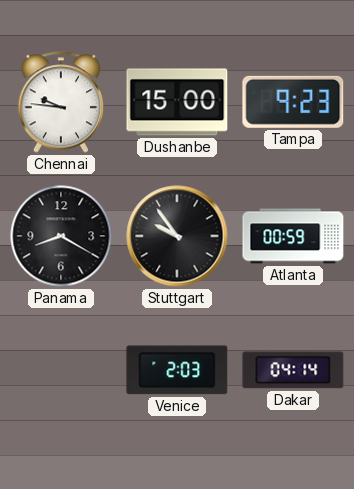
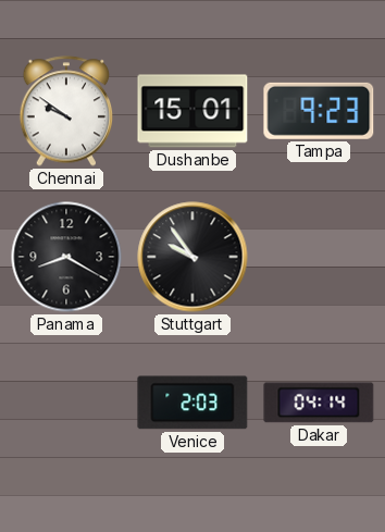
Chennai: 9:46 -> 9:51
Dushanbe: 15:00 -> 15:01
Atlanta: 00:59 -> none
